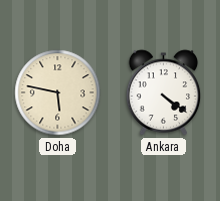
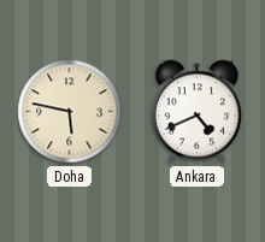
Ankara: 4:21 -> 4:41
